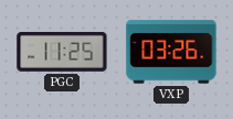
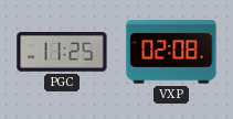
VXP: 03:26 -> 02:08
